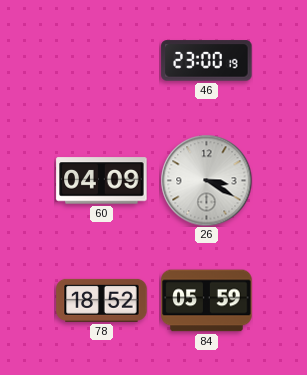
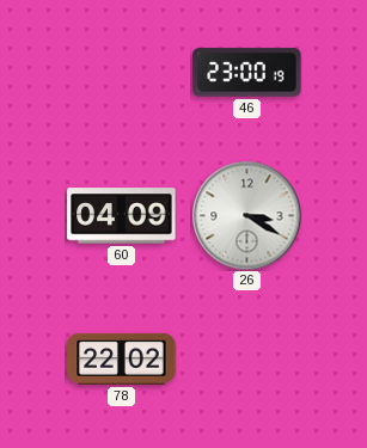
78: 18:52 -> 22:02
84: 05:59 -> none
